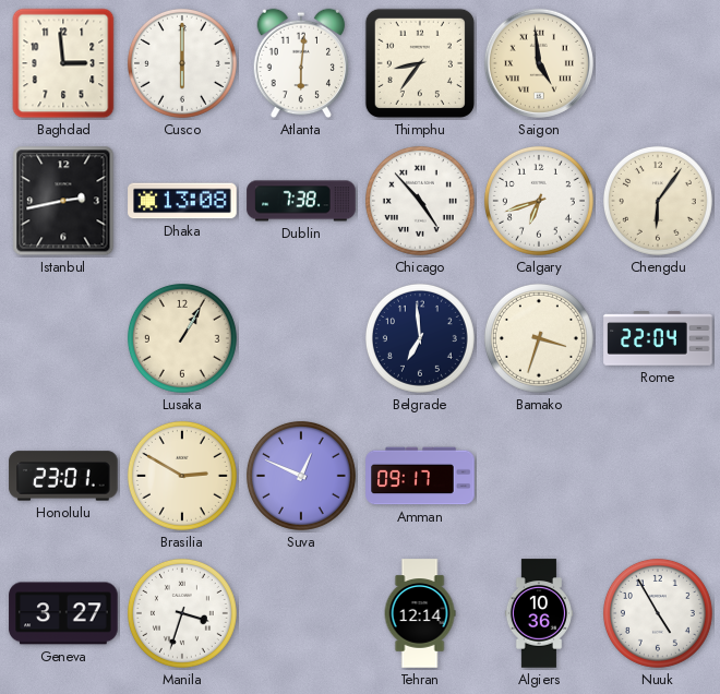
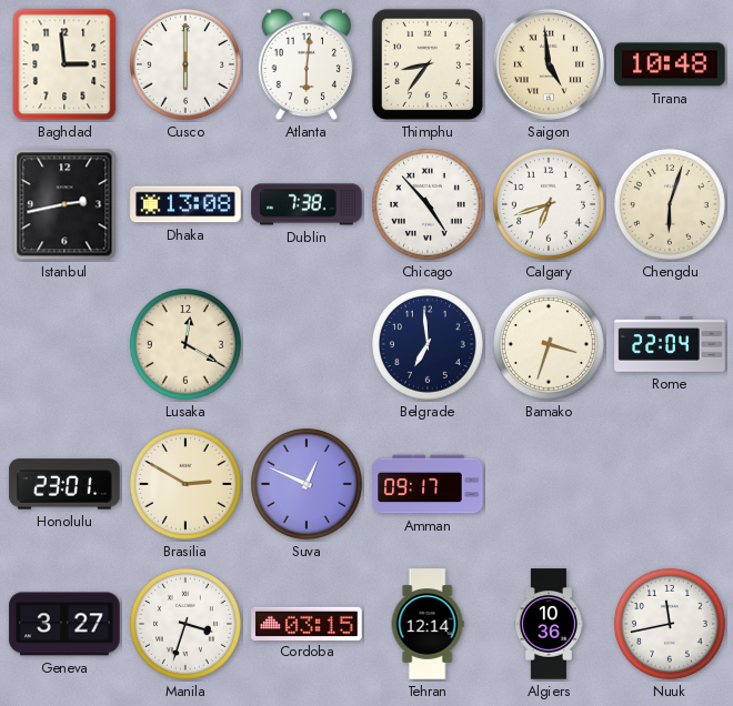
Tirana: none -> 10:48
Chengdu: 6:06 -> 6:03
Lusaka: 1:05 -> 12:20
Cordoba: none -> 03:15
Nuuk: 4:55 -> 11:43
